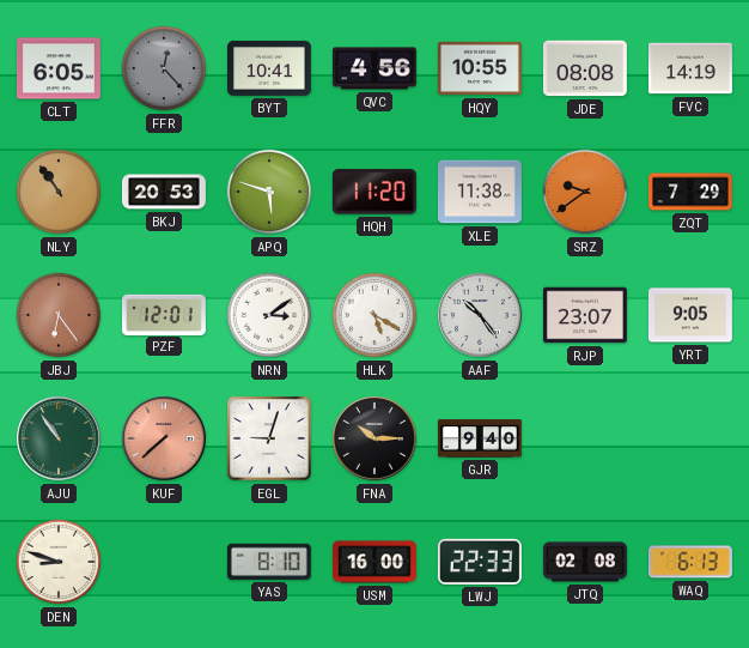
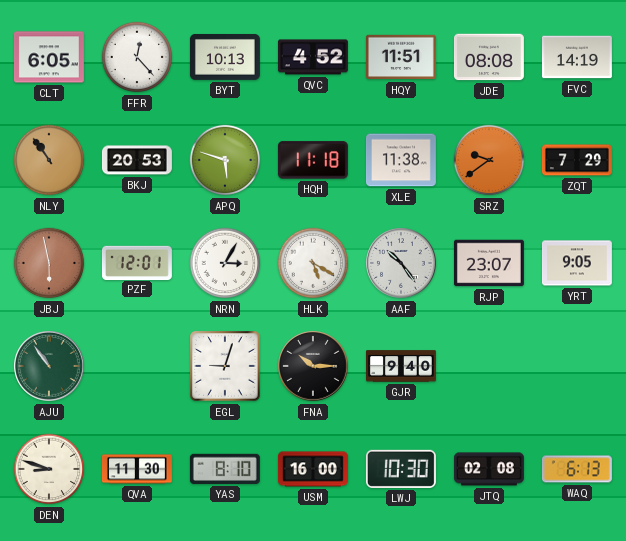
FFR dial: grey -> white
BYT: 10:41 -> 10:13
QVC: 4:56 -> 4:52
HQY: 10:55 -> 11:51
HQH: 11:20 -> 11:18
JBJ: 6:24 -> 5:58
NRN: 3:09 -> 3:05
KUF: 7:38 -> none
QVA: none -> 11:30
LWJ: 22:33 -> 10:30
